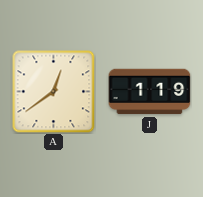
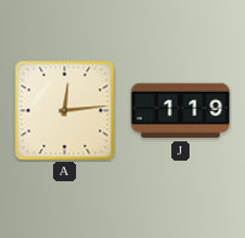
A: 12:39 -> 12:14
